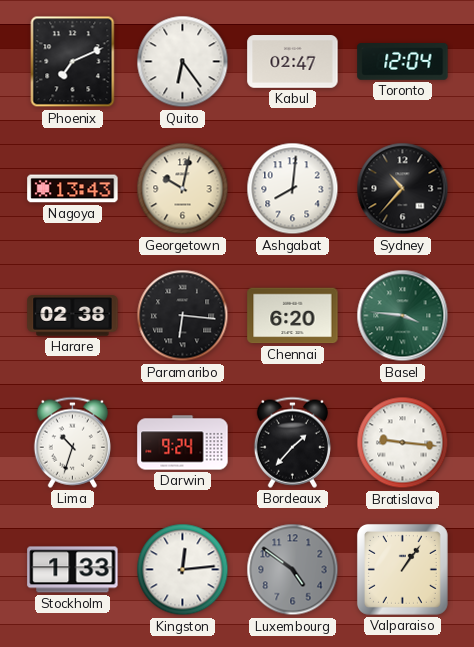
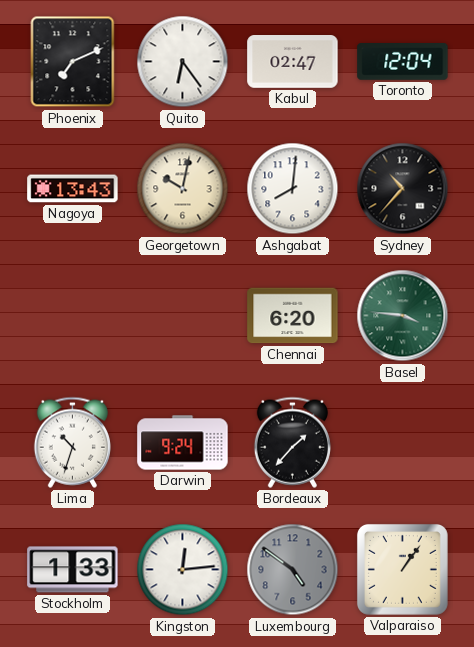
Harare: 02:38 -> none
Paramaribo: 6:16 -> none
Bratislava: 9:16 -> none
